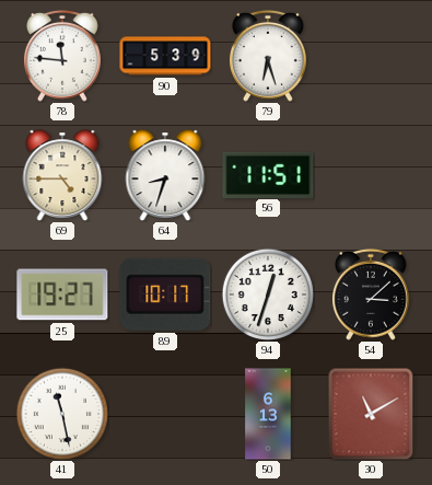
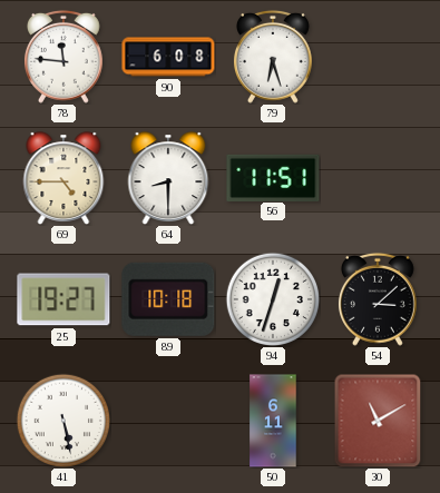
90: 5:39 -> 6:08
64: 8:33 -> 8:30
89: 10:17 -> 10:18
41: 11:28 -> 5:28
50: 6:13 -> 6:11
